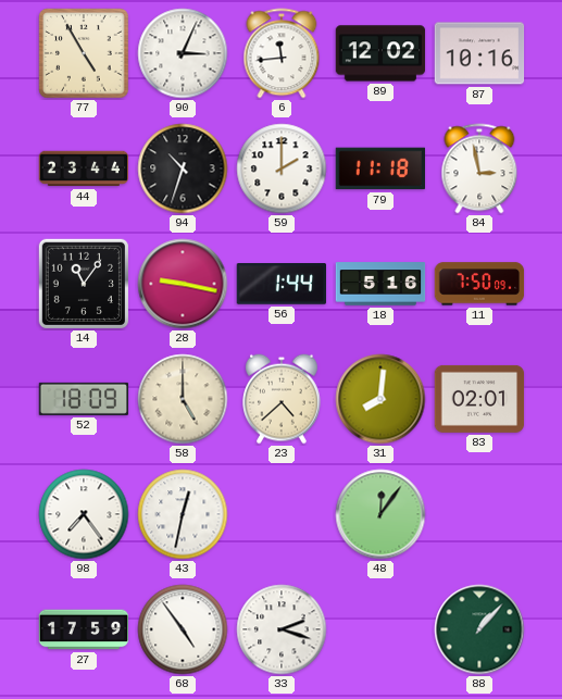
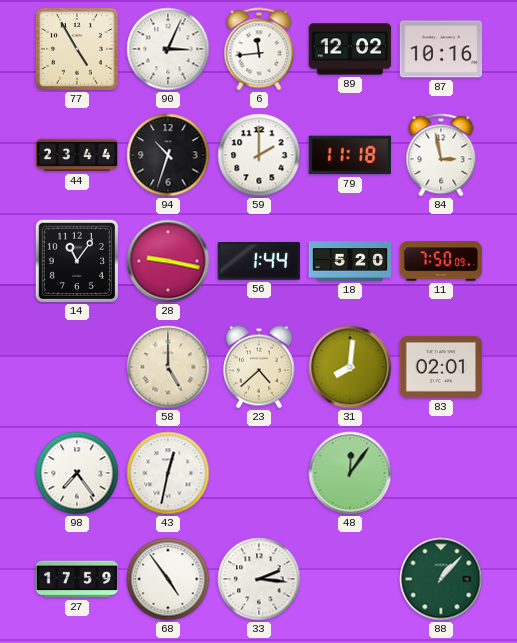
18: 5:16 -> 5:20
52: 18:09 -> none
33: 2:18 -> 2:16
